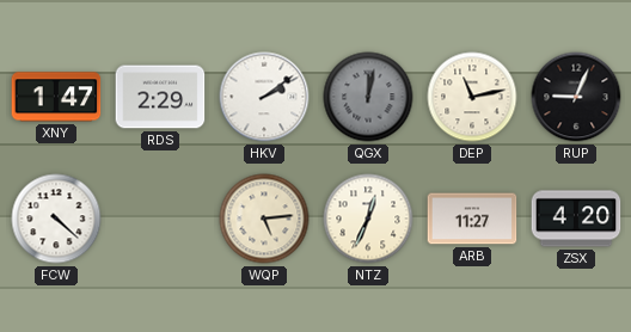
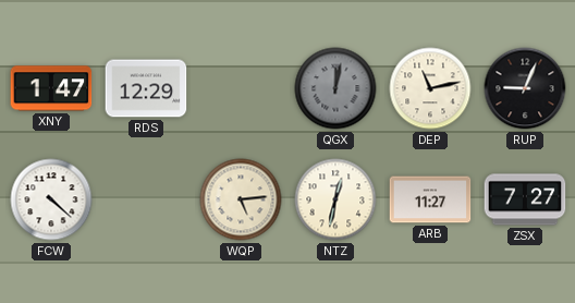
RDS: 2:29 -> 12:29
HKV: 2:09 -> none
NTZ: 12:34 -> 12:32
ZSX: 4:20 -> 7:27
